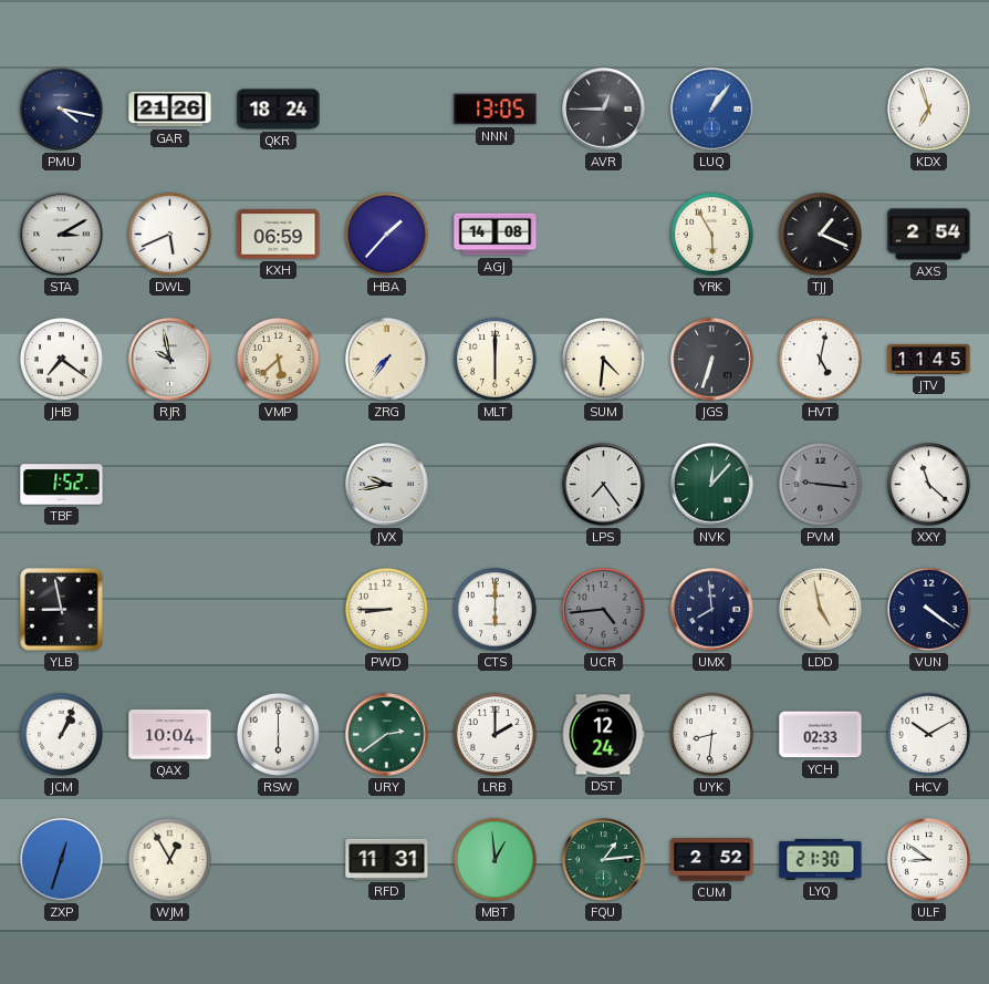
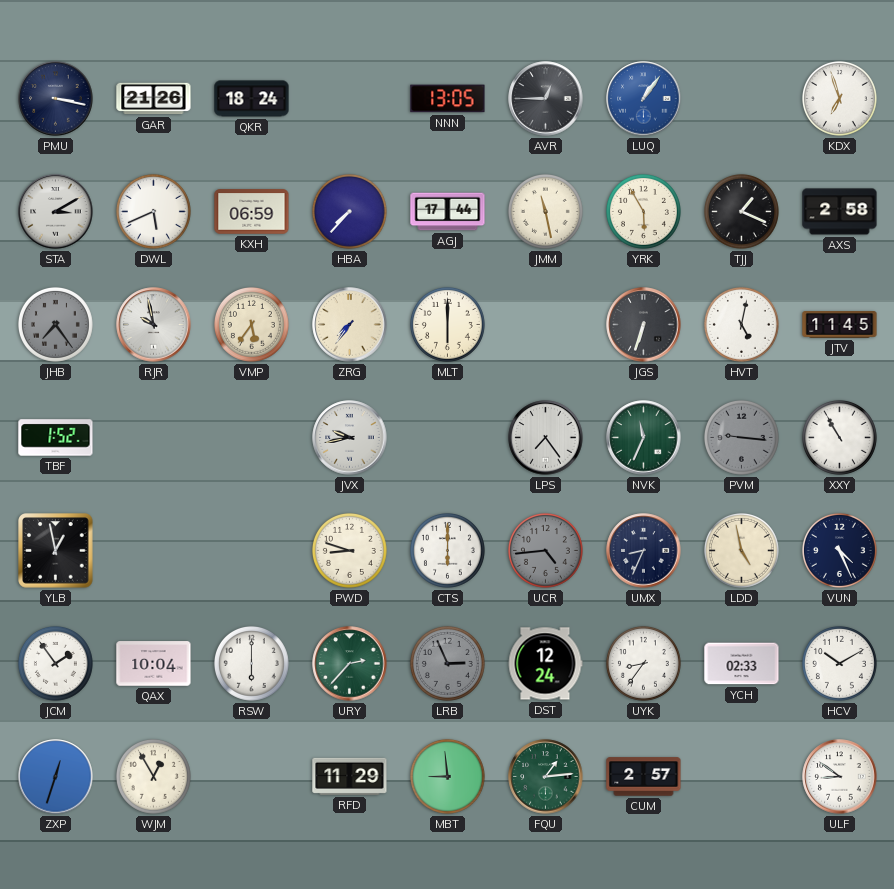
PMU: 4:17 -> 3:17
HBA: 1:37 -> 7:37
AGJ: 14:08 -> 17:44
JMM: none -> 11:28
AXS: 2:54 -> 2:58
JHB: 7:21 -> 7:24
JHB dial: white -> grey
VMP: 5:38 -> 5:36
SUM: 4:31 -> none
NVK: 12:07 -> 11:34
XXY: 11:22 -> 10:55
YLB: 8:58 -> 12:58
PWD: 8:45 -> 8:48
UMX: 7:59 -> 8:34
VUN: 4:21 -> 4:26
JCM: 1:04 -> 1:54
URY: 2:39 -> 2:37
LRB: 2:00 -> 2:56
LRB dial: white -> grey
UYK: 8:31 -> 8:36
RFD: 11:31 -> 11:29
MBT: 12:59 -> 8:59
CUM: 2:52 -> 2:57
LYQ: 21:30 -> none
